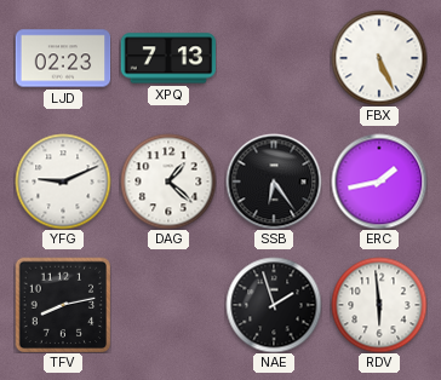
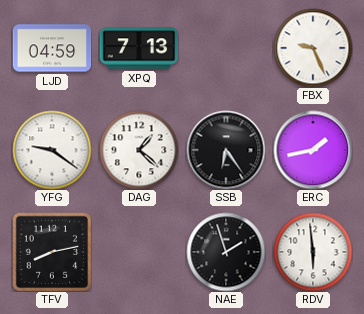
LJD: 02:23 -> 04:59
FBX: 5:26 -> 9:26
YFG: 9:11 -> 9:21
